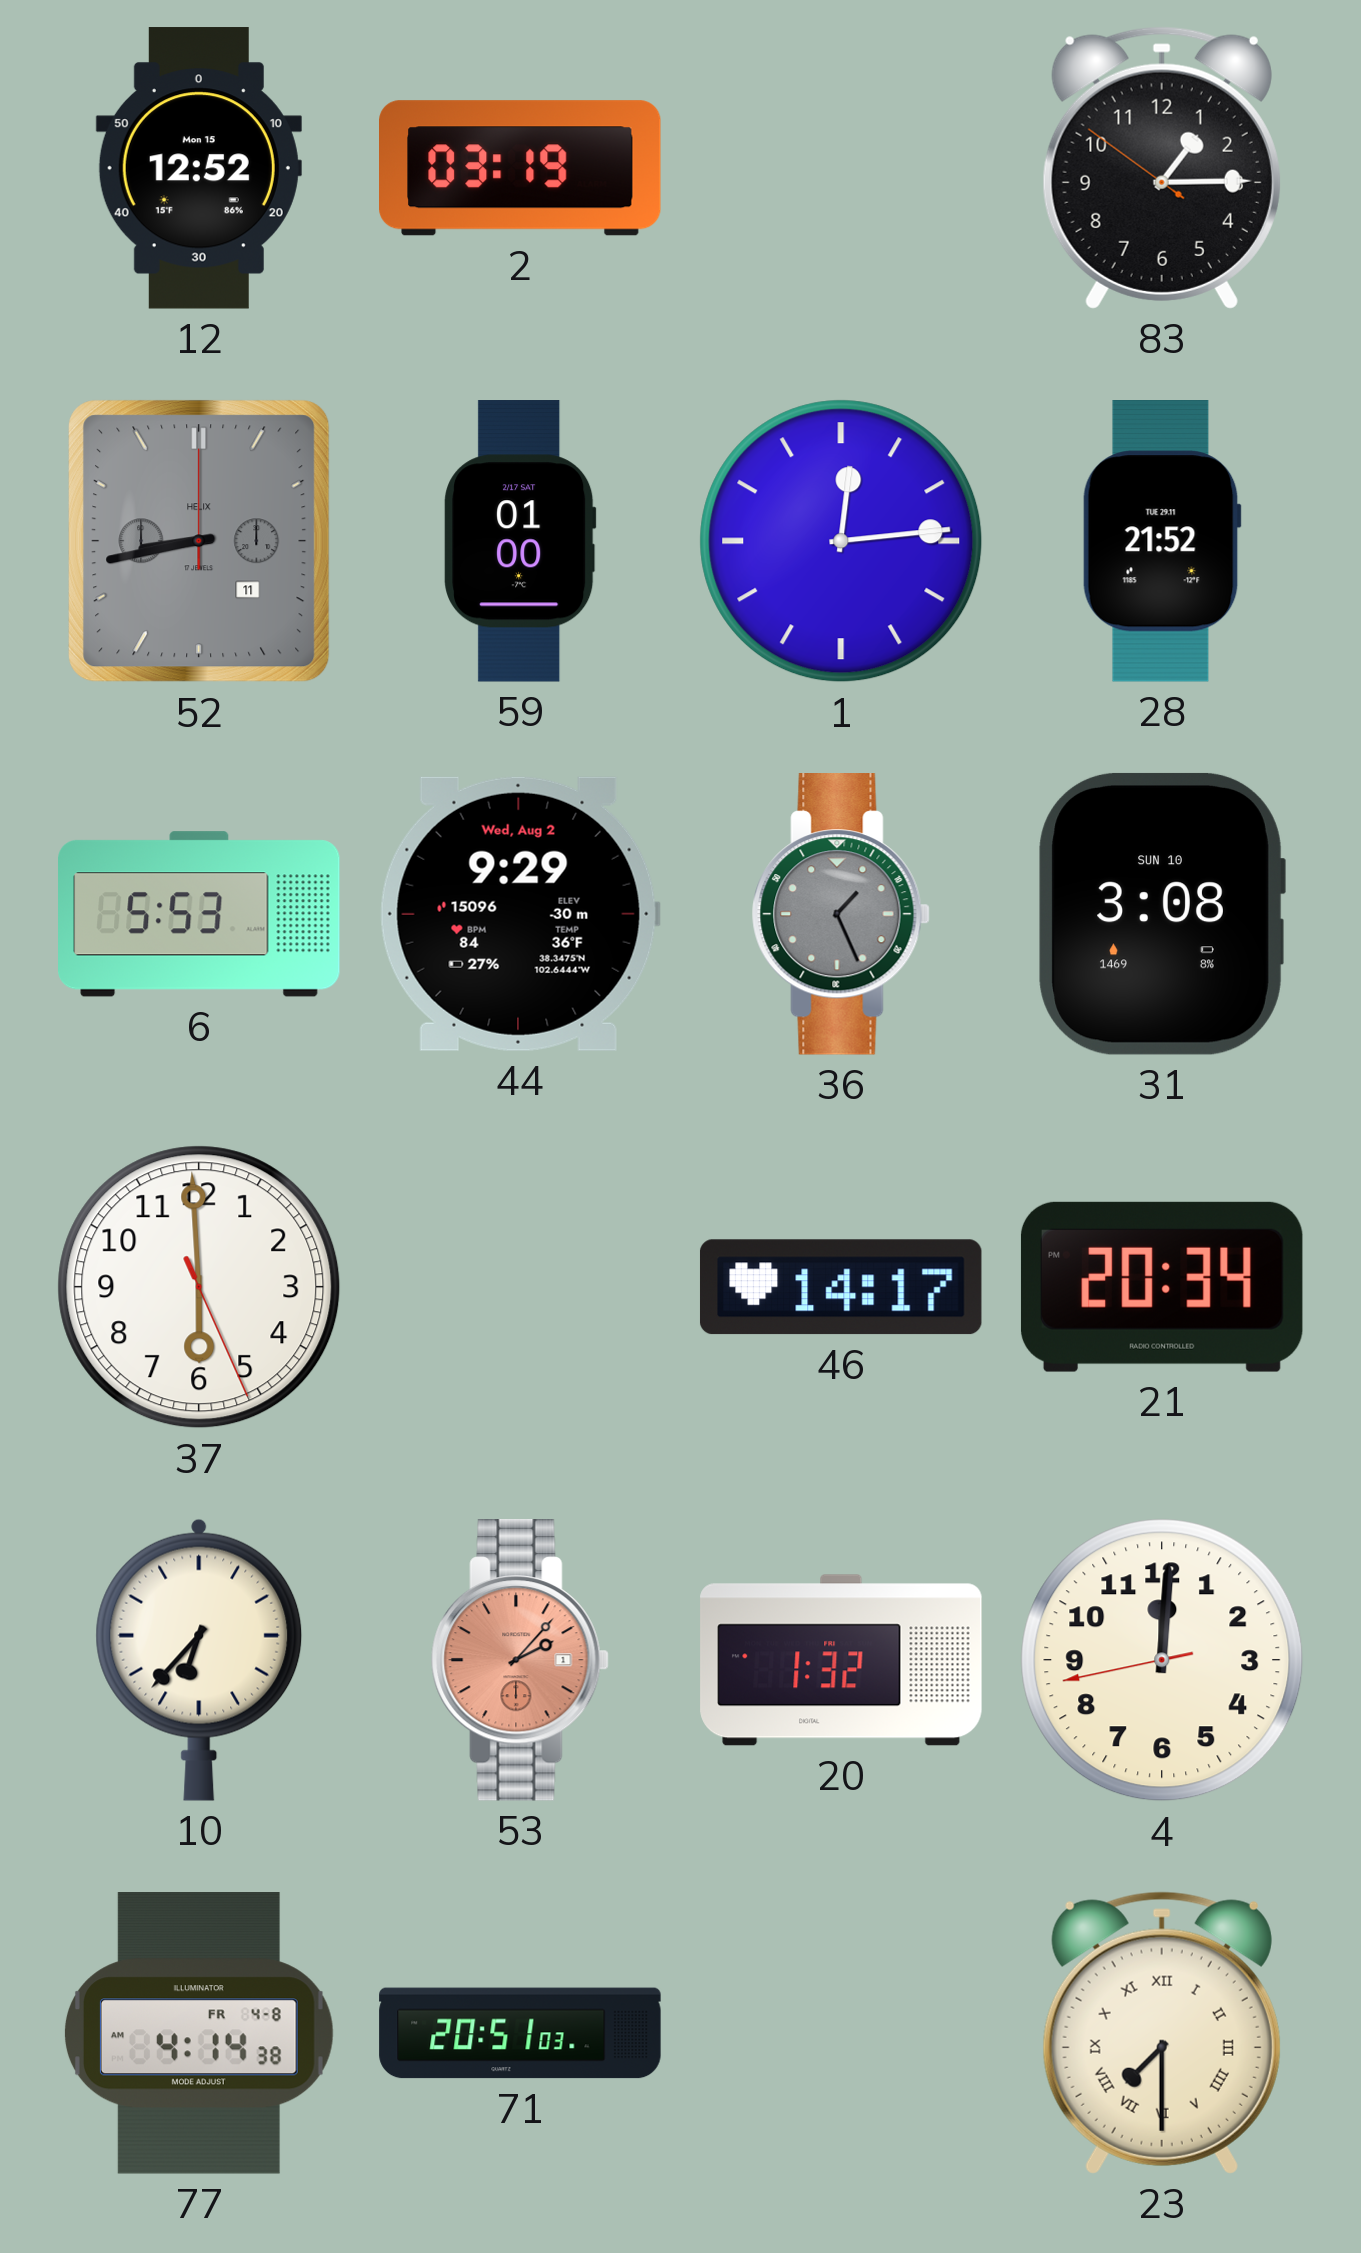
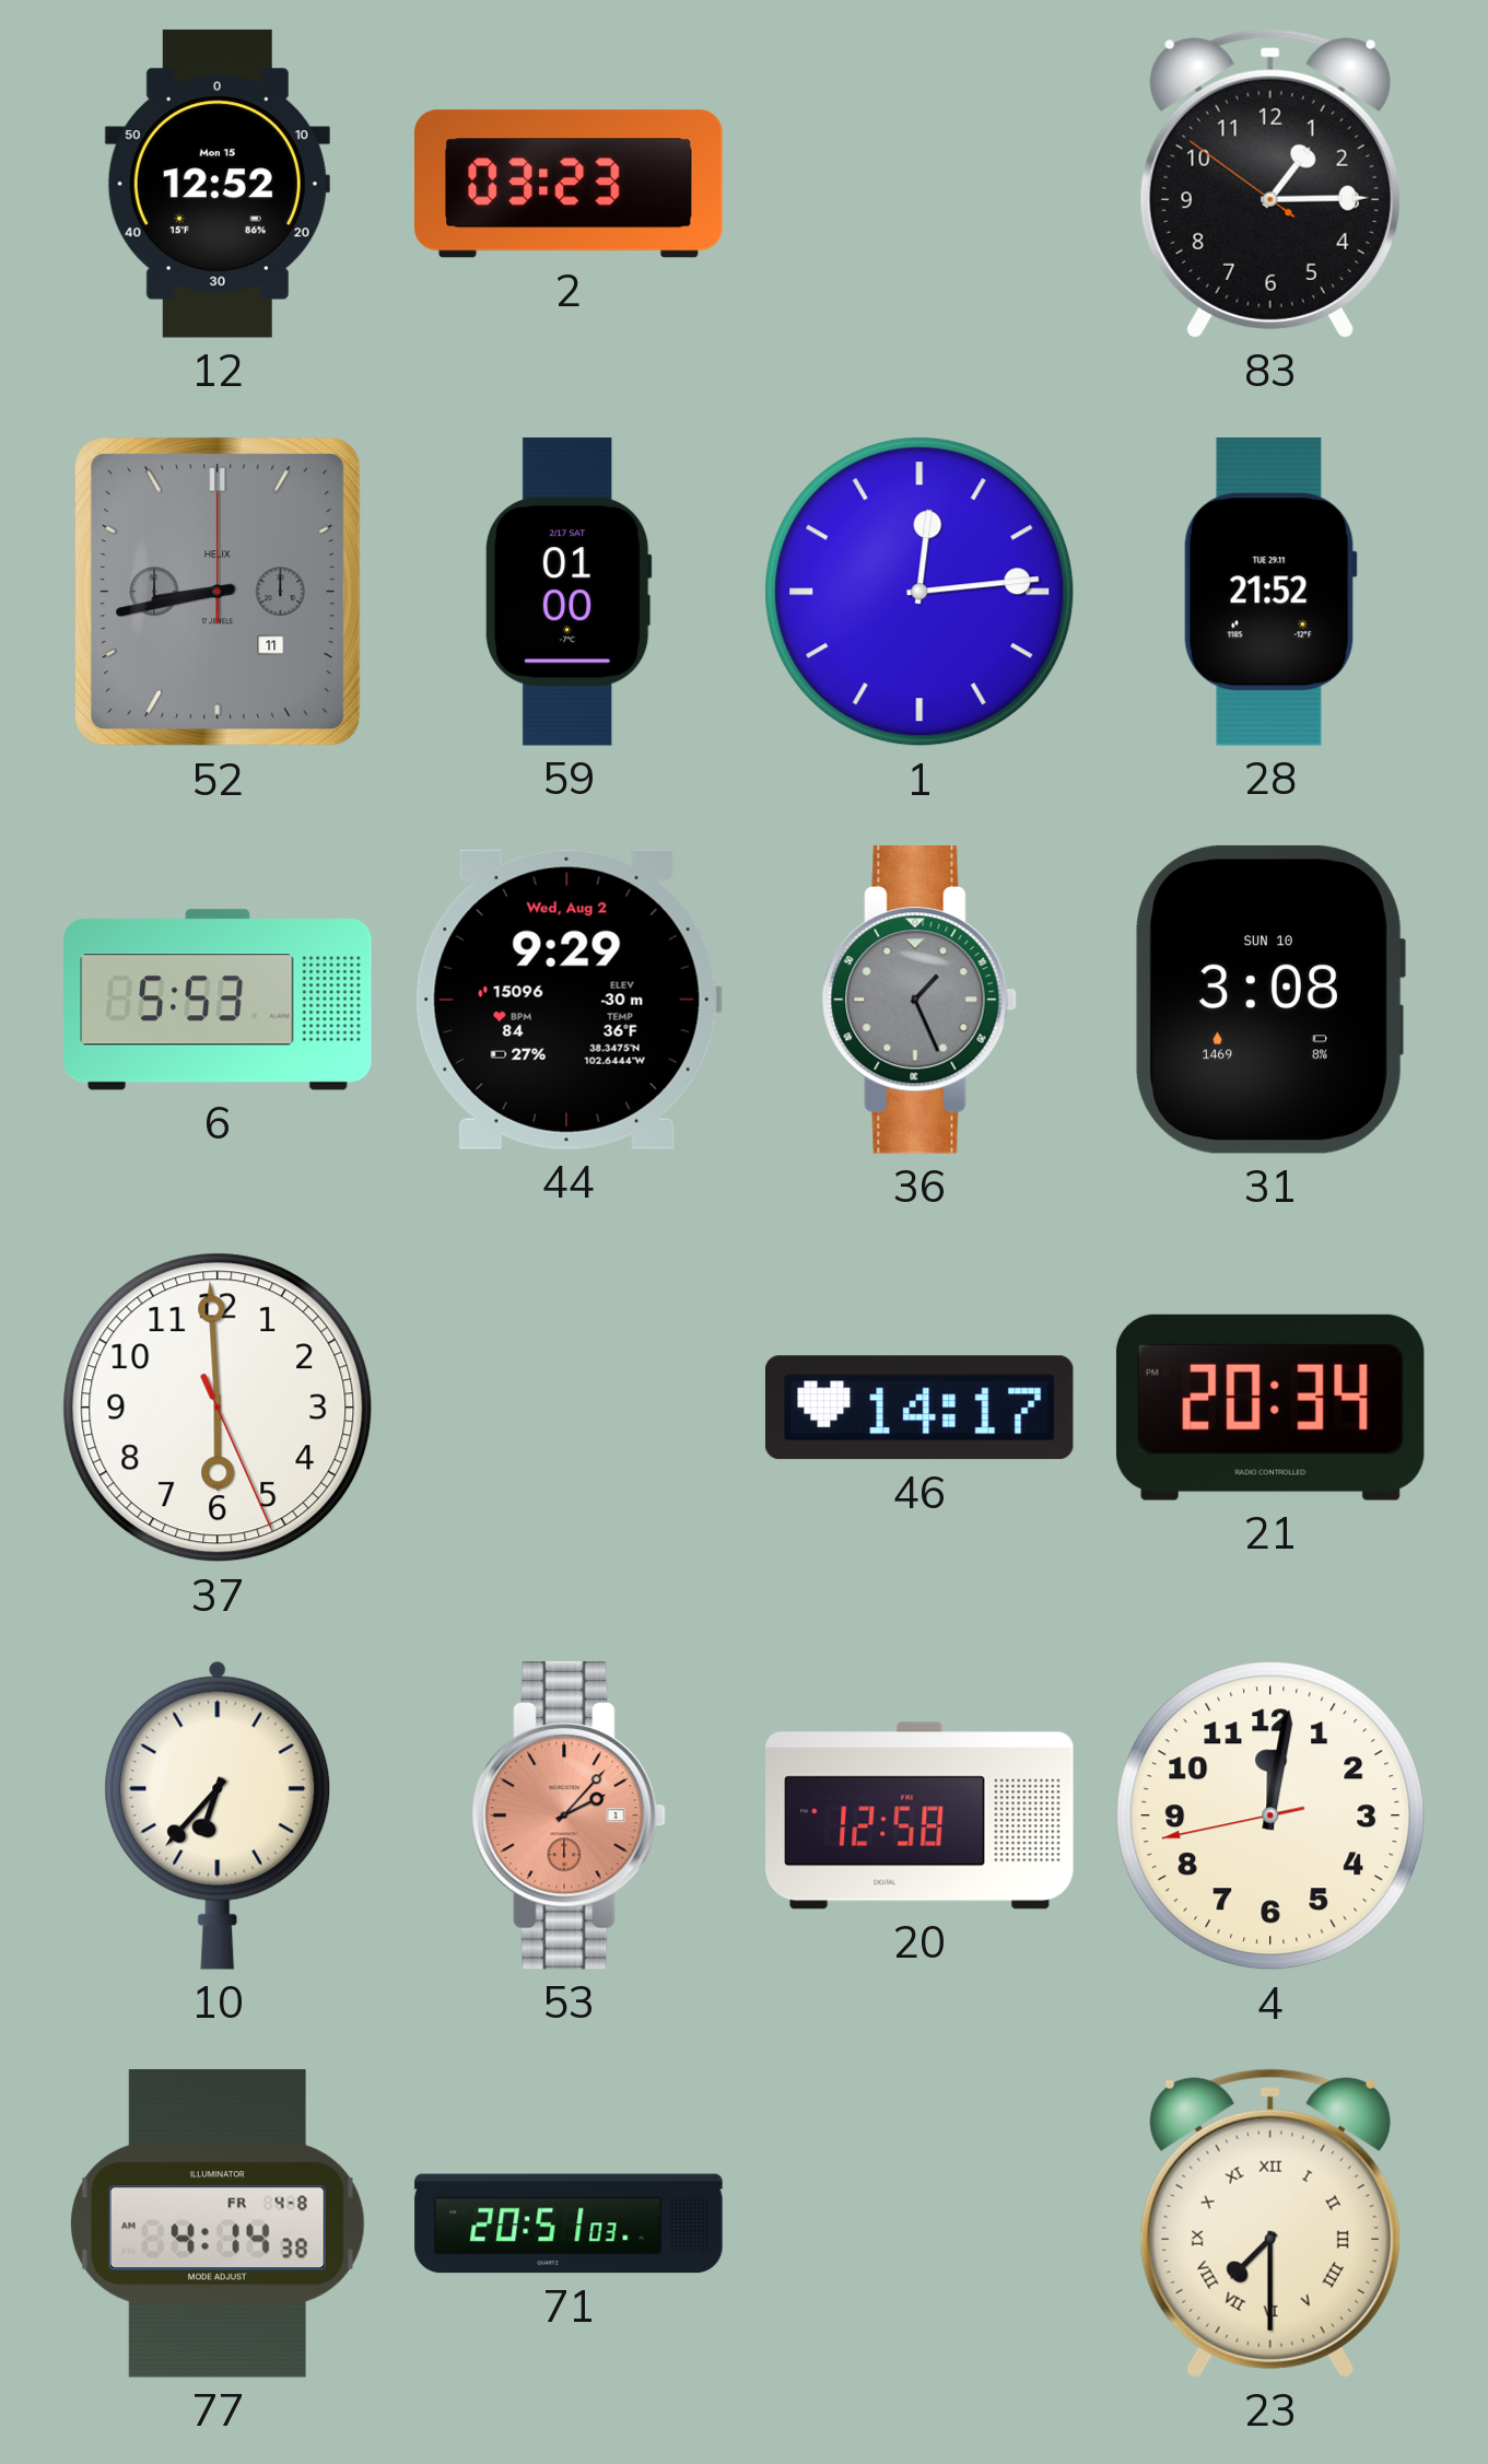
2: 03:19 -> 03:23
20: 1:32 -> 12:58
4: 12:00 -> 12:01
